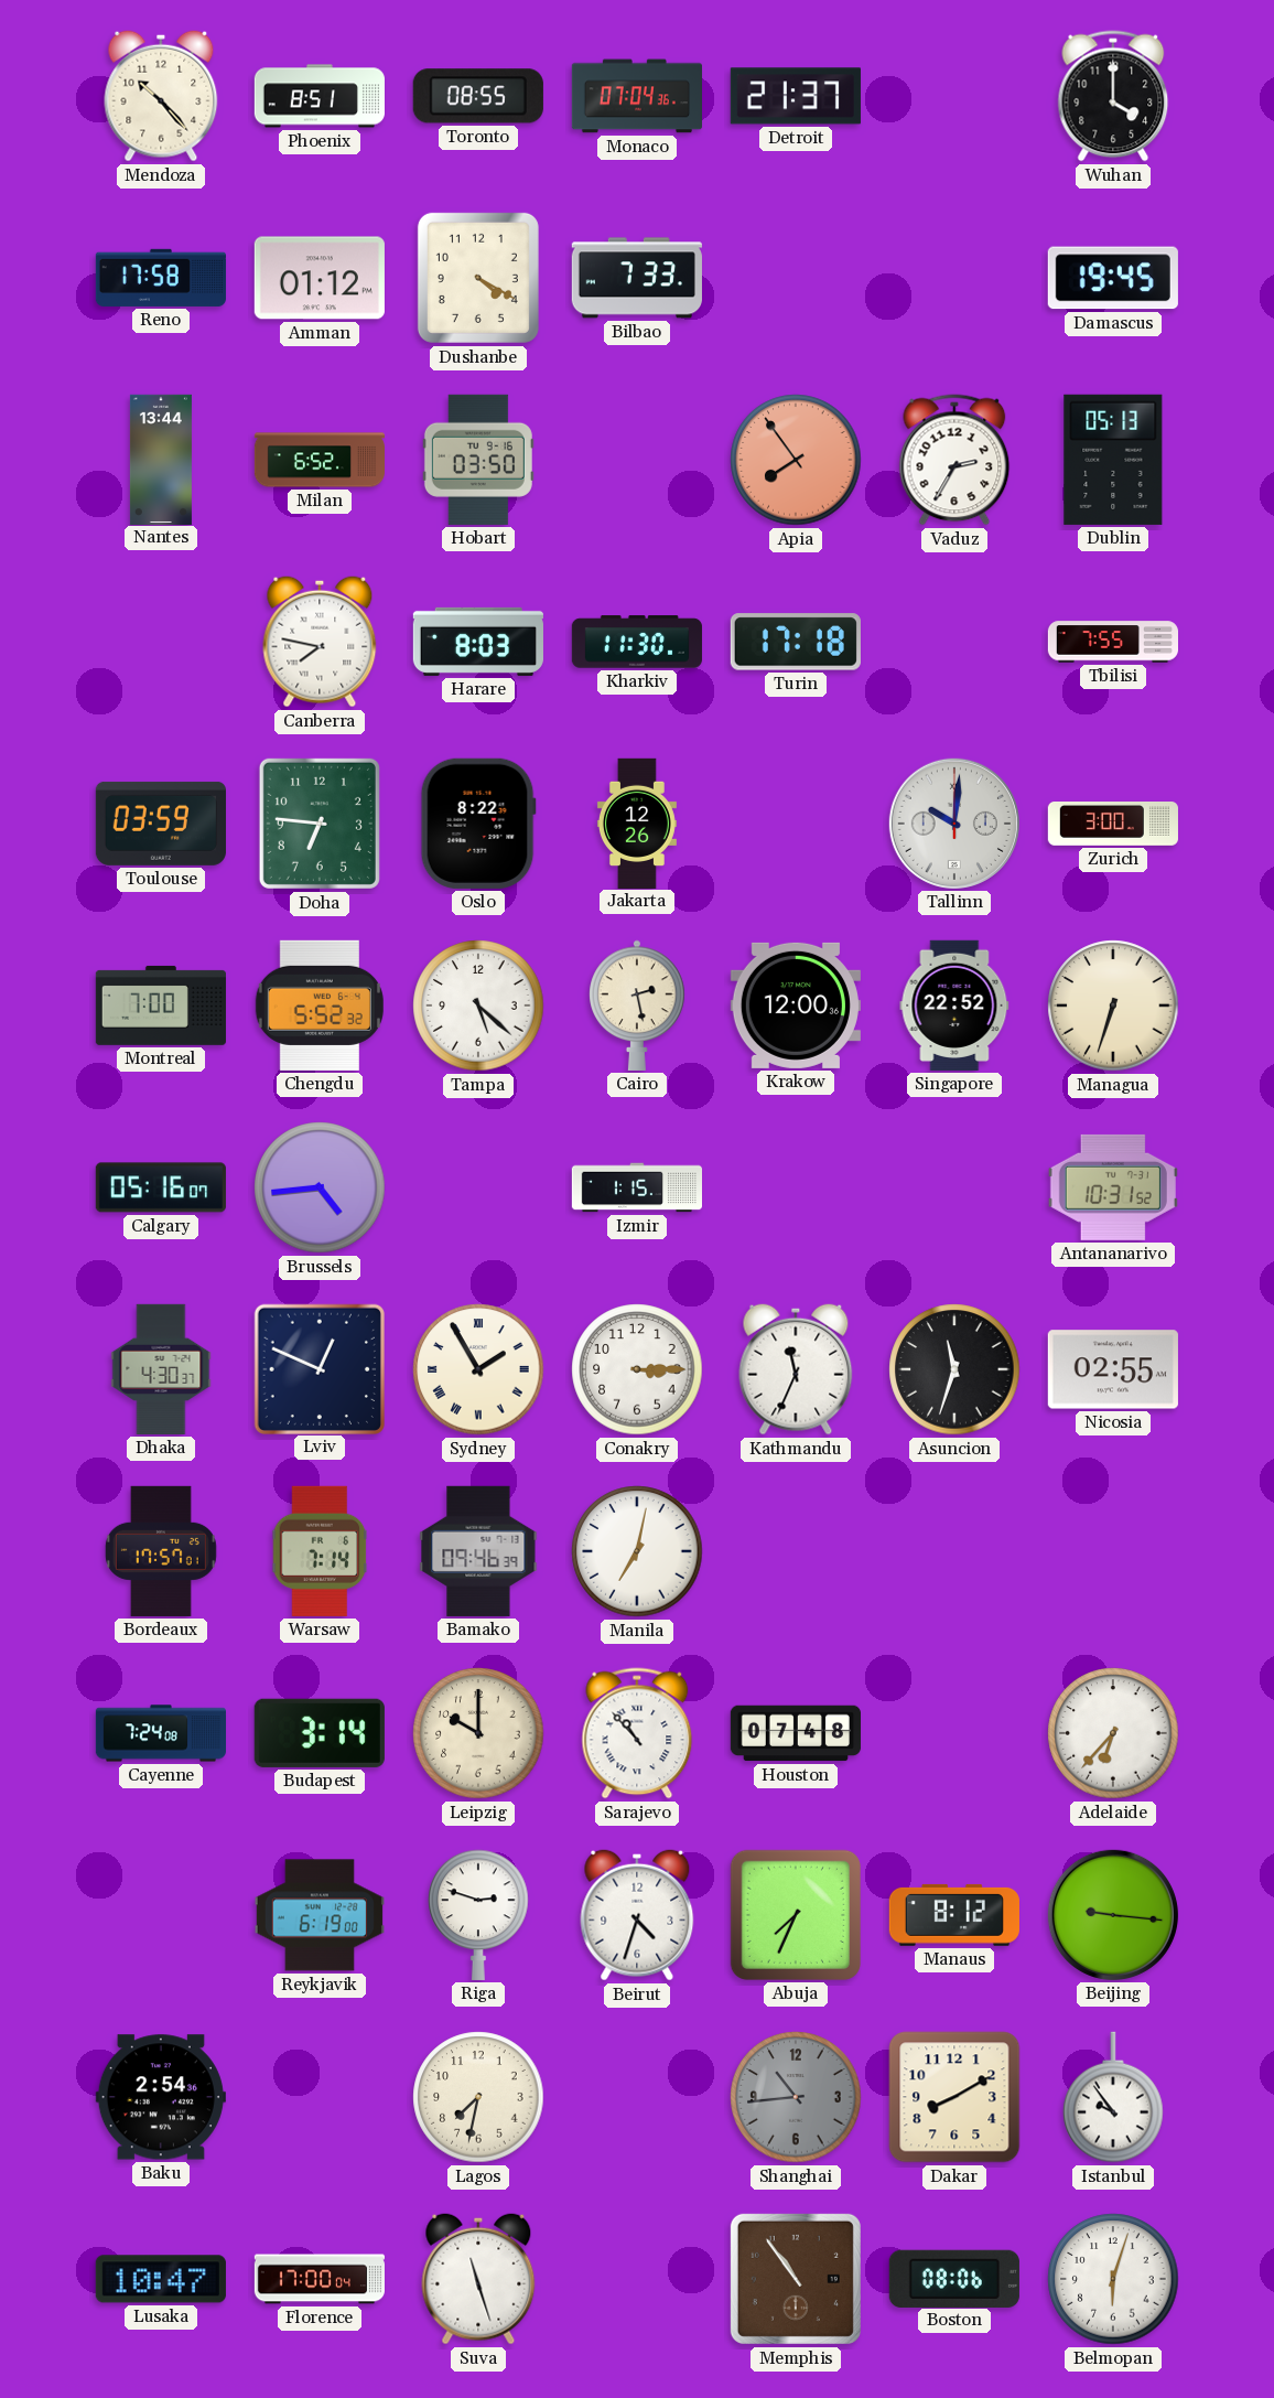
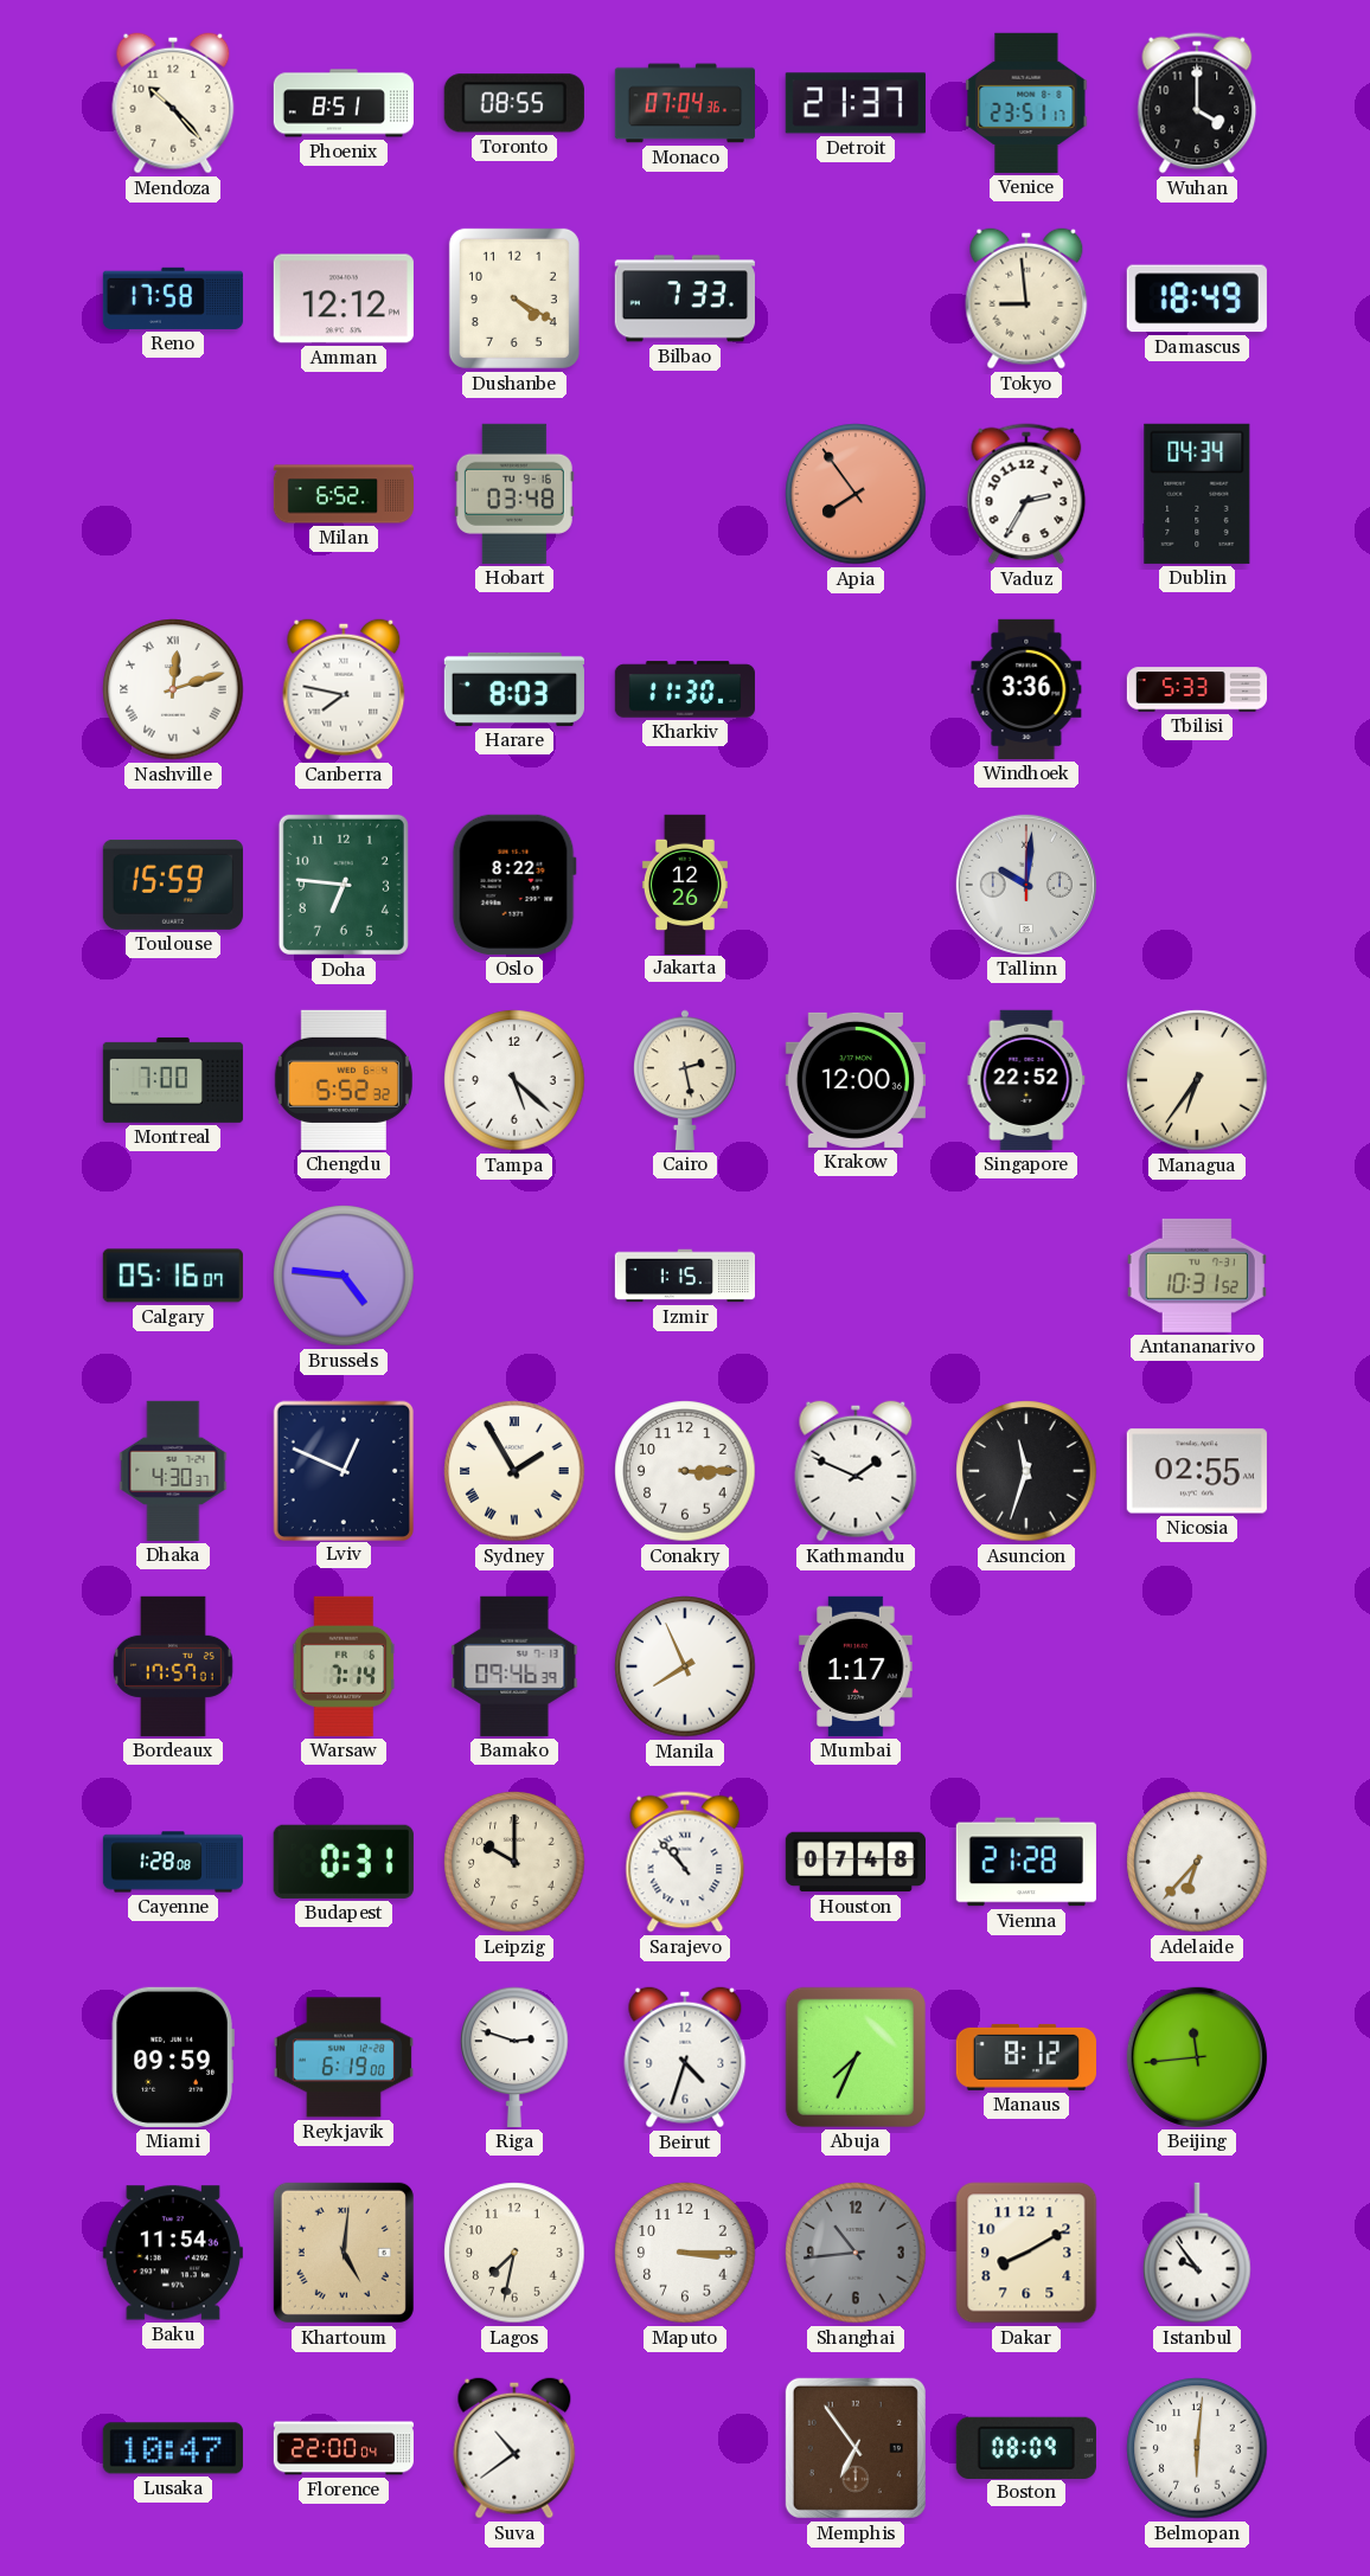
Venice: none -> 23:51
Amman: 01:12 -> 12:12
Tokyo: none -> 8:59
Damascus: 19:45 -> 18:49
Nantes: 13:44 -> none
Hobart: 03:50 -> 03:48
Dublin: 05:13 -> 04:34
Nashville: none -> 12:12
Turin: 17:18 -> none
Windhoek: none -> 3:36
Tbilisi: 7:55 -> 5:33
Toulouse: 03:59 -> 15:59
Zurich: 3:00 -> none
Managua: 6:33 -> 6:36
Brussels: 4:44 -> 4:46
Kathmandu: 11:34 -> 1:49
Manila: 7:02 -> 7:56
Mumbai: none -> 1:17
Cayenne: 7:24 -> 1:28
Budapest: 3:14 -> 0:31
Vienna: none -> 21:28
Miami: none -> 09:59
Beijing: 9:16 -> 11:44
Baku: 2:54 -> 11:54
Khartoum: none -> 5:01
Maputo: none -> 3:15
Florence: 17:00 -> 22:00
Suva: 11:27 -> 10:39
Memphis: 10:54 -> 6:54
Boston: 08:06 -> 08:09
Belmopan: 6:03 -> 6:01
